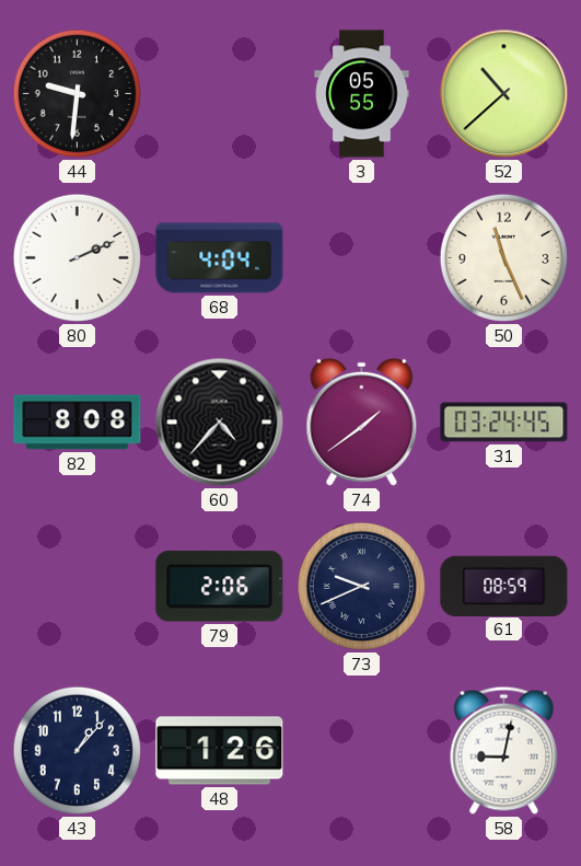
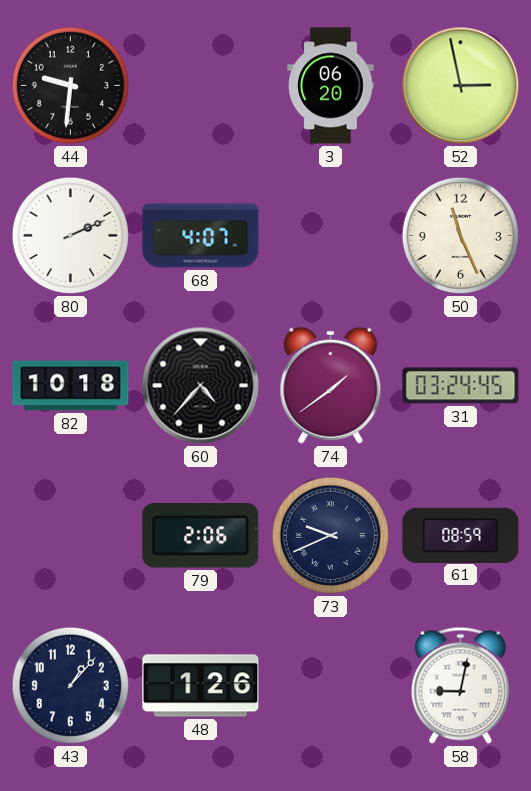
3: 05:55 -> 06:20
52: 10:38 -> 2:58
68: 4:04 -> 4:07
82: 8:08 -> 10:18
